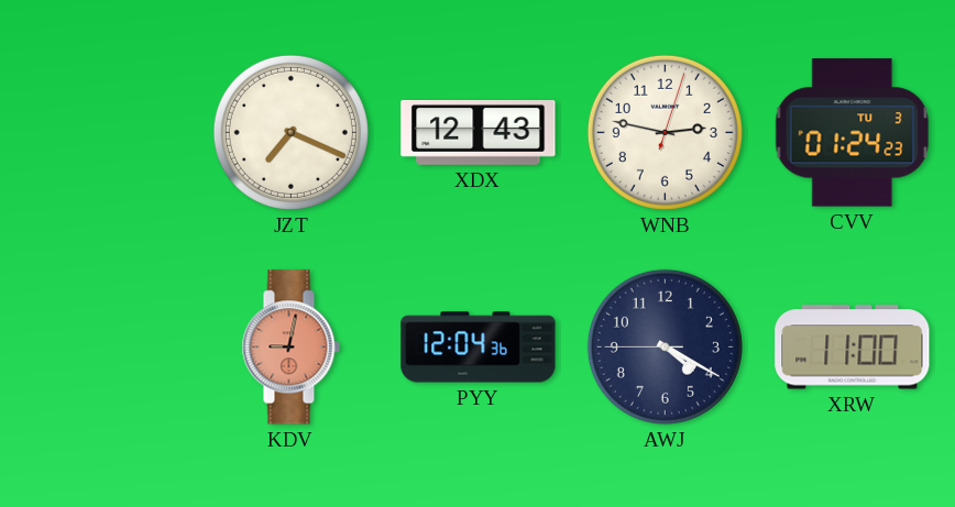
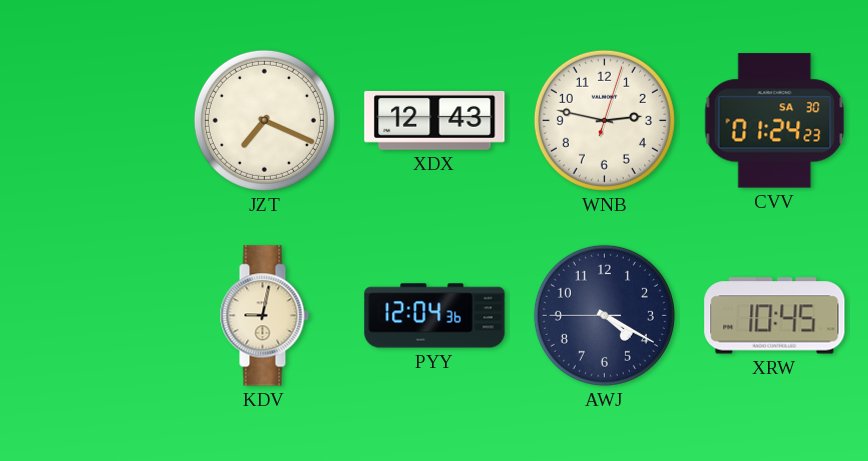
CVV date: TU 3 -> SA 30
KDV dial: salmon -> cream
XRW: 11:00 -> 10:45
